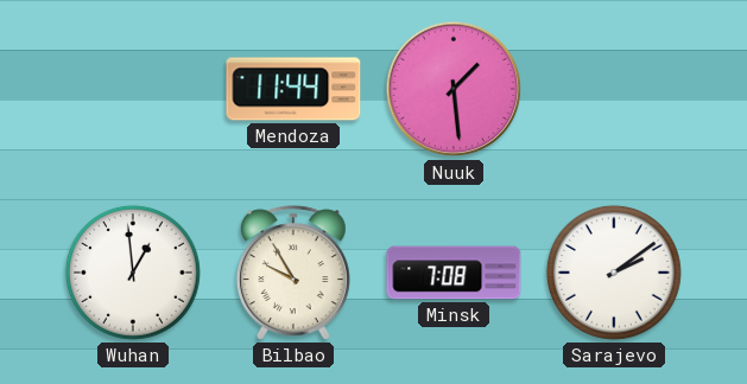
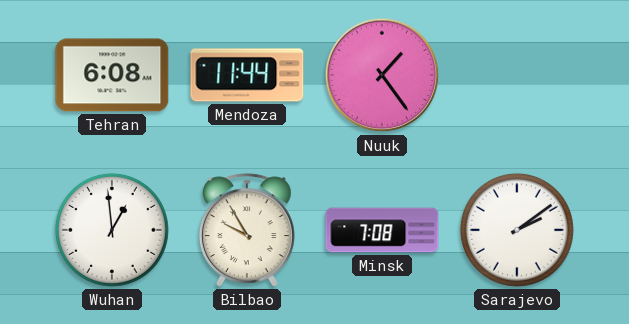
Tehran: none -> 6:08
Nuuk: 1:29 -> 1:24
